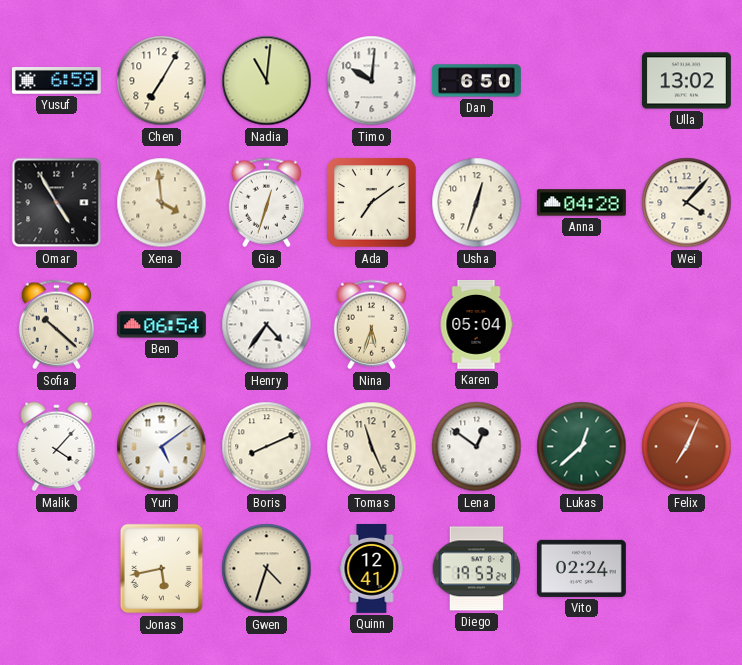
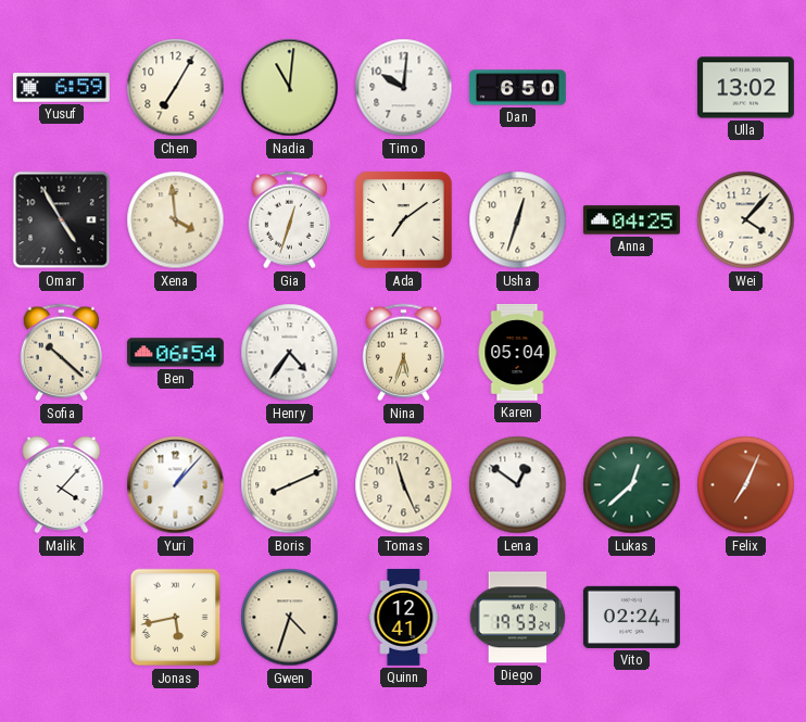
Anna: 04:28 -> 04:25
Yuri: 5:09 -> 1:07
